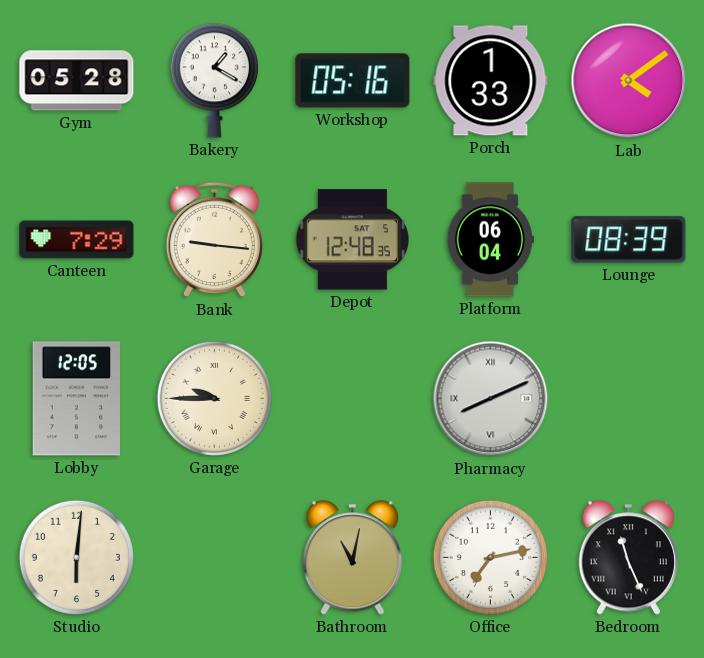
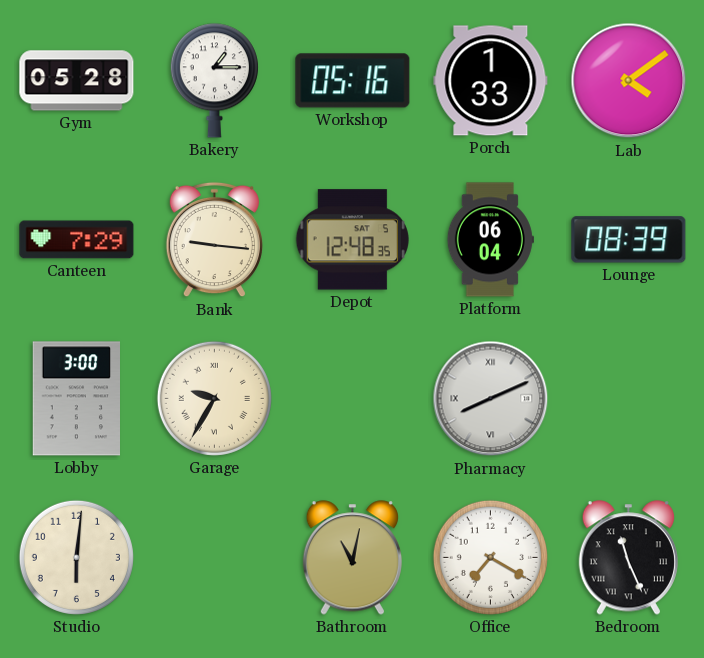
Bakery: 1:20 -> 1:15
Lobby: 12:05 -> 3:00
Garage: 9:45 -> 9:35
Office: 7:13 -> 7:20
